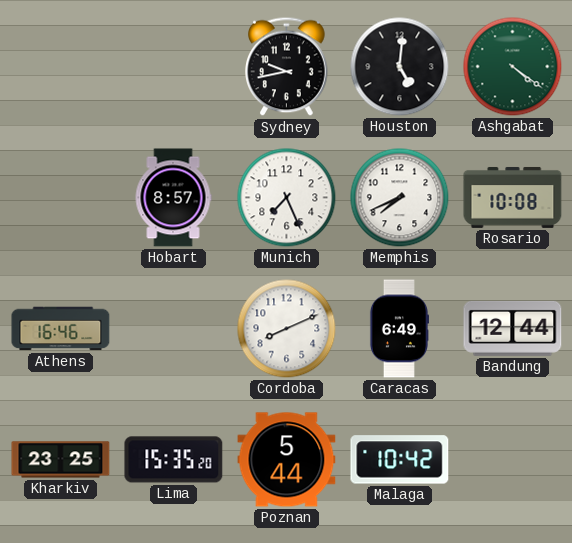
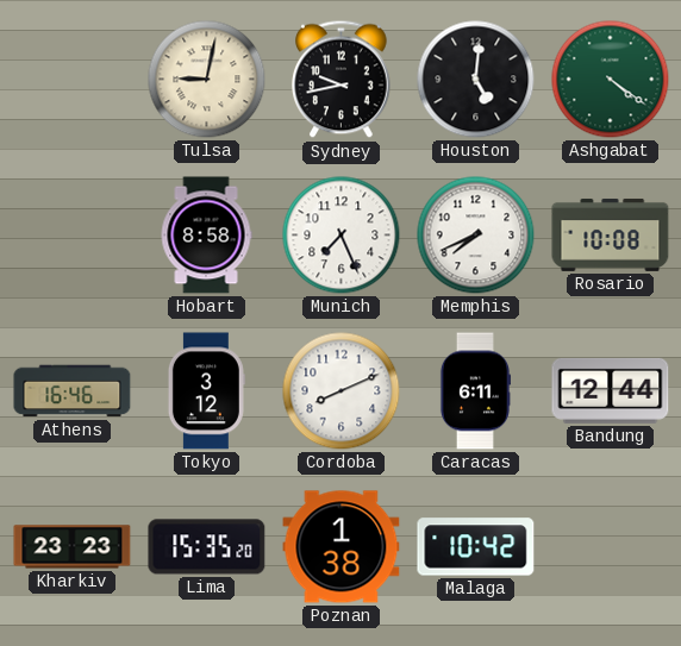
Tulsa: none -> 9:02
Hobart: 8:57 -> 8:58
Tokyo: none -> 3:12
Caracas: 6:49 -> 6:11
Kharkiv: 23:25 -> 23:23
Poznan: 5:44 -> 1:38
